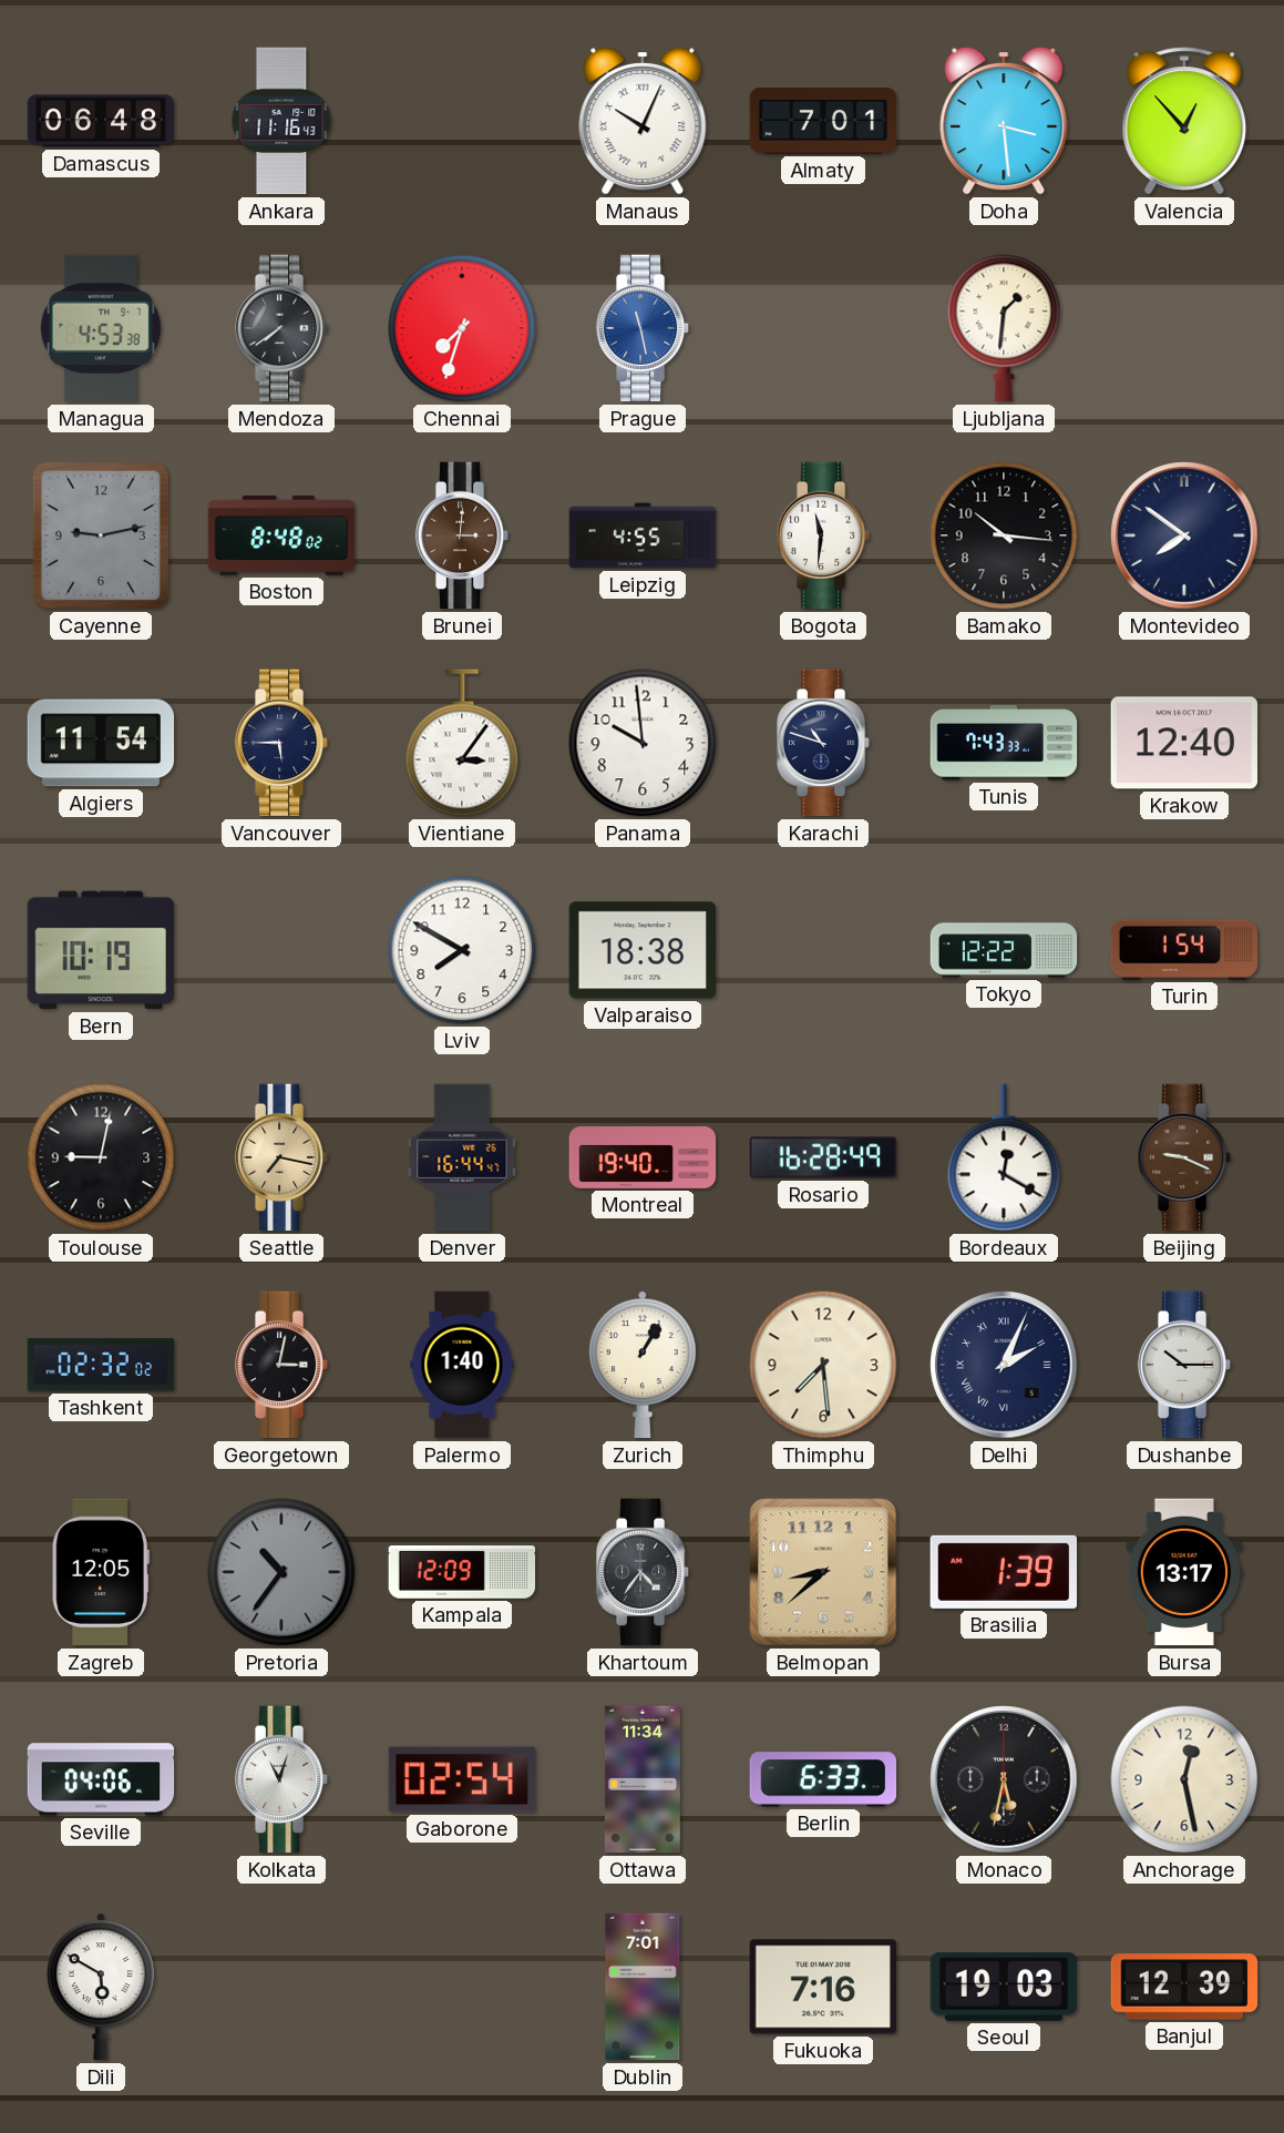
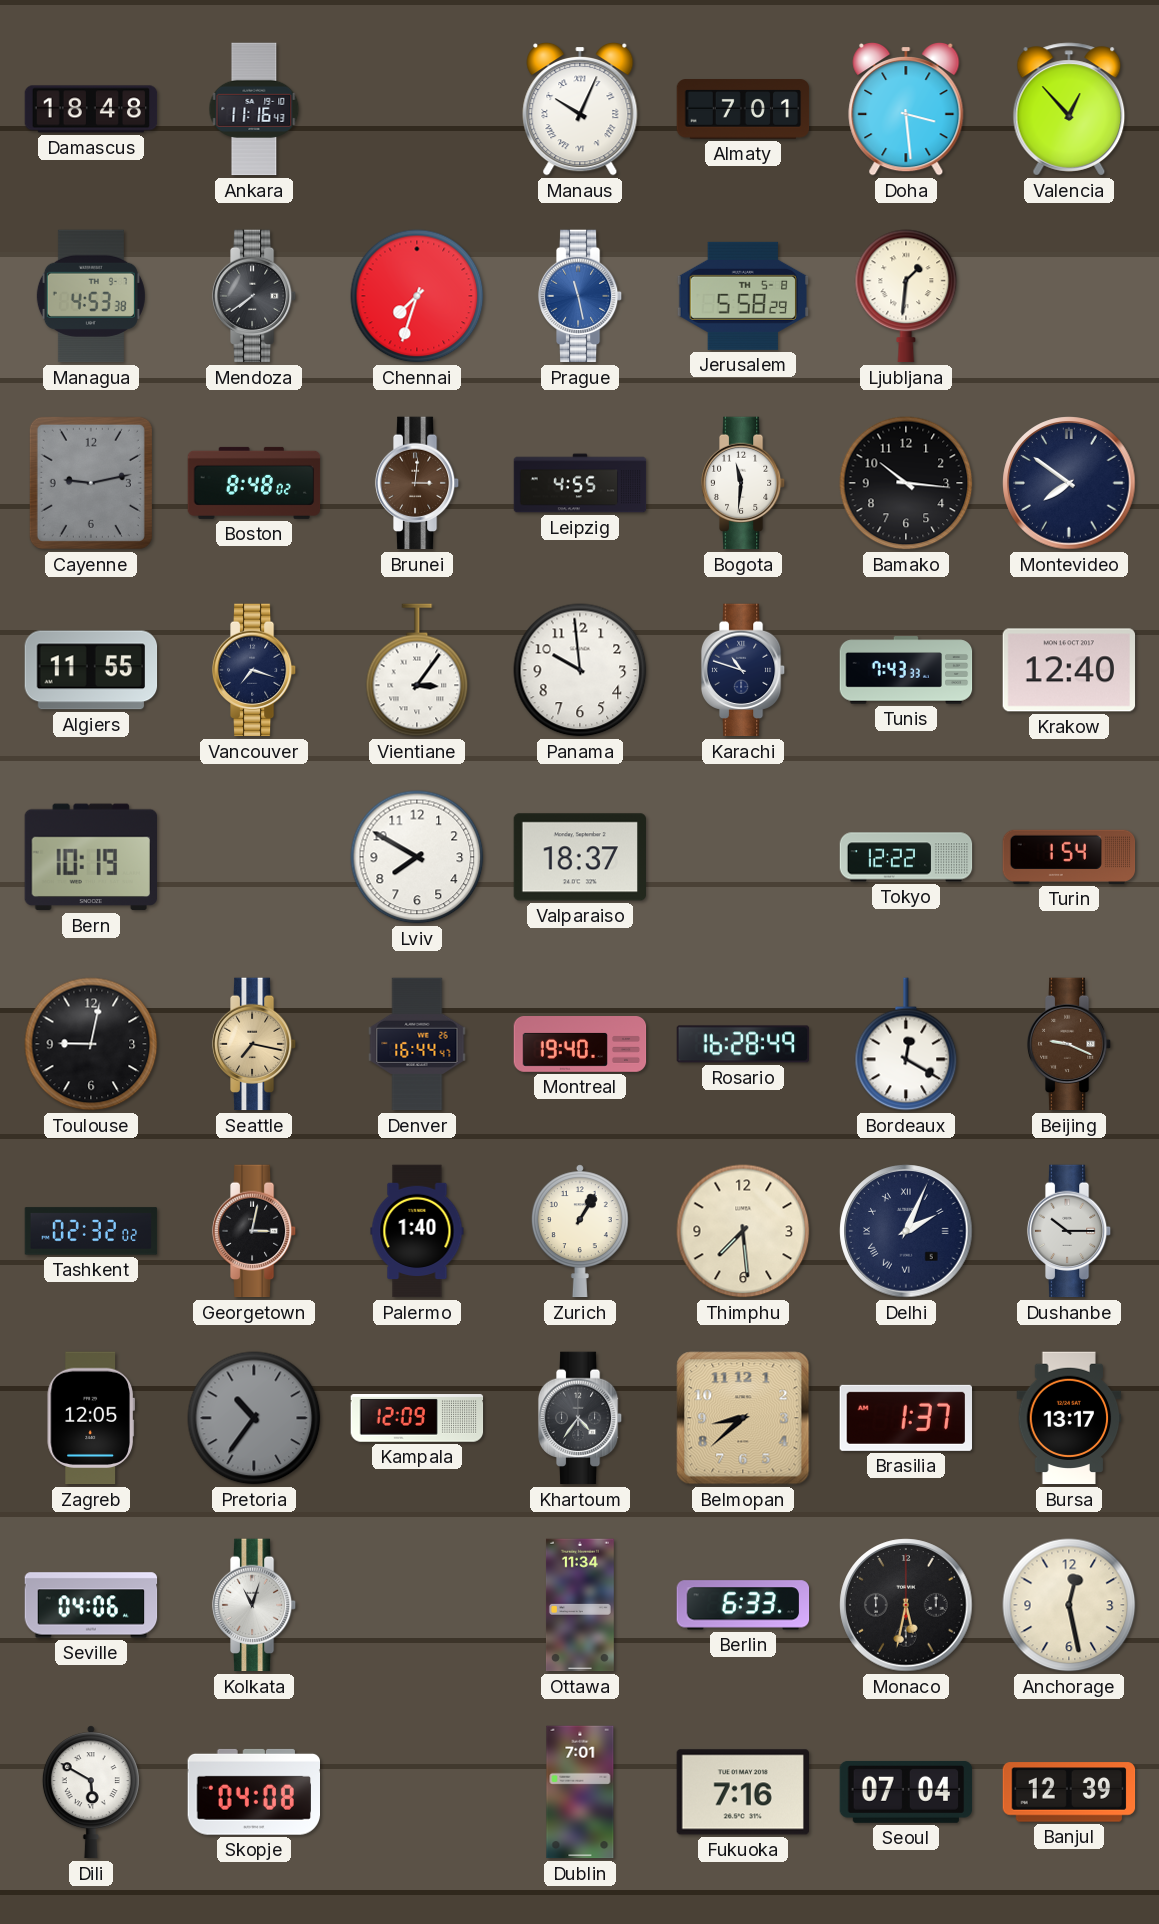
Damascus: 06:48 -> 18:48
Jerusalem: none -> 5:58
Algiers: 11:54 -> 11:55
Vancouver: 5:45 -> 7:18
Valparaiso: 18:38 -> 18:37
Brasilia: 1:39 -> 1:37
Gaborone: 02:54 -> none
Skopje: none -> 04:08
Seoul: 19:03 -> 07:04
